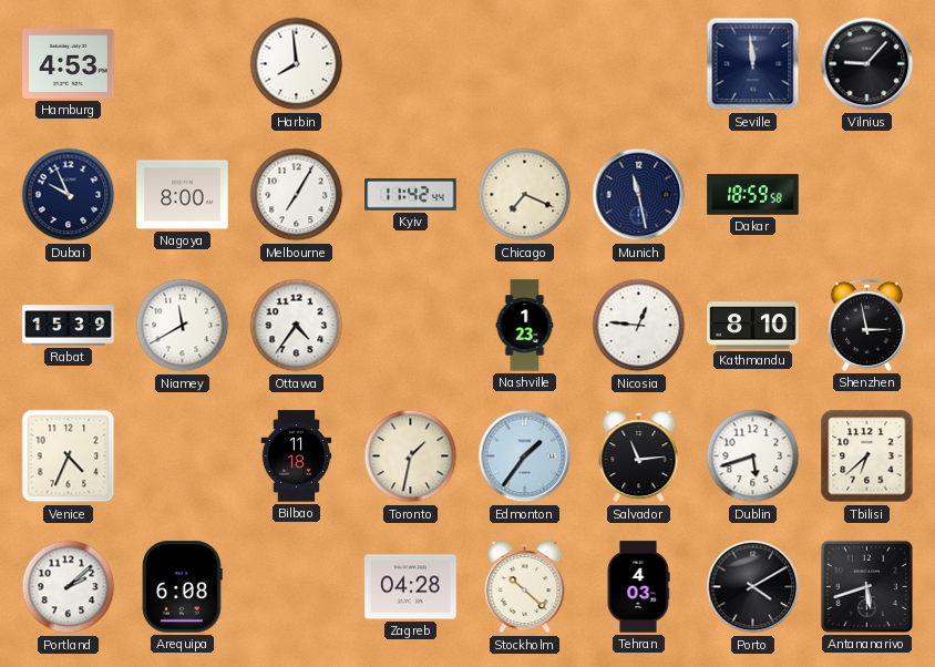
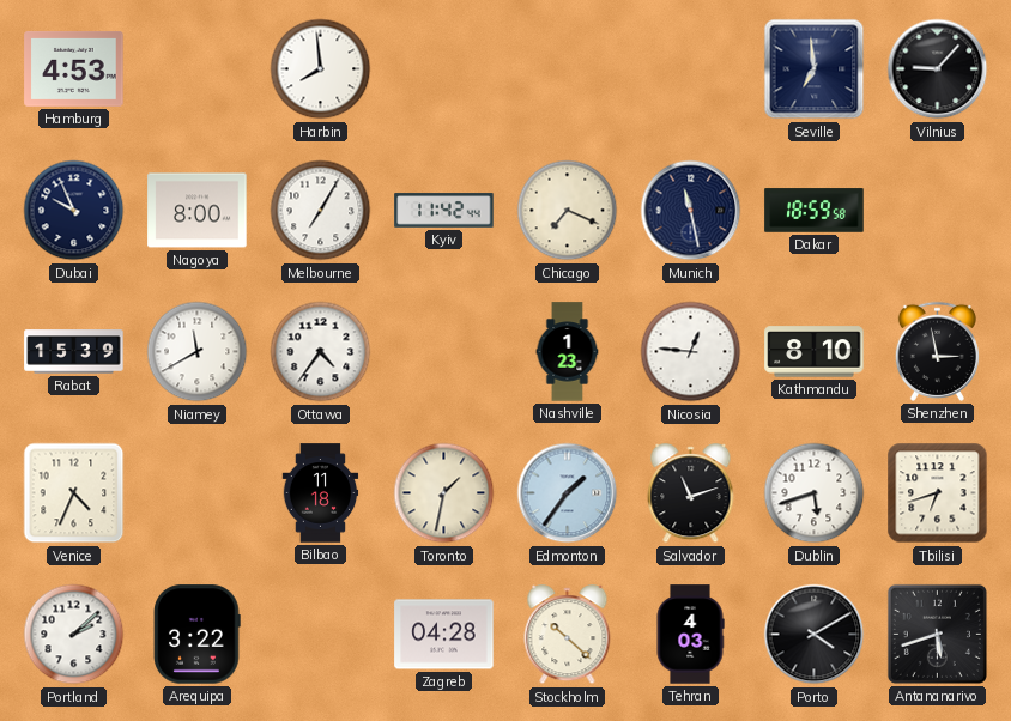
Seville: 11:59 -> 6:59
Salvador: 11:14 -> 11:12
Tbilisi: 6:38 -> 6:42
Arequipa: 6:08 -> 3:22
